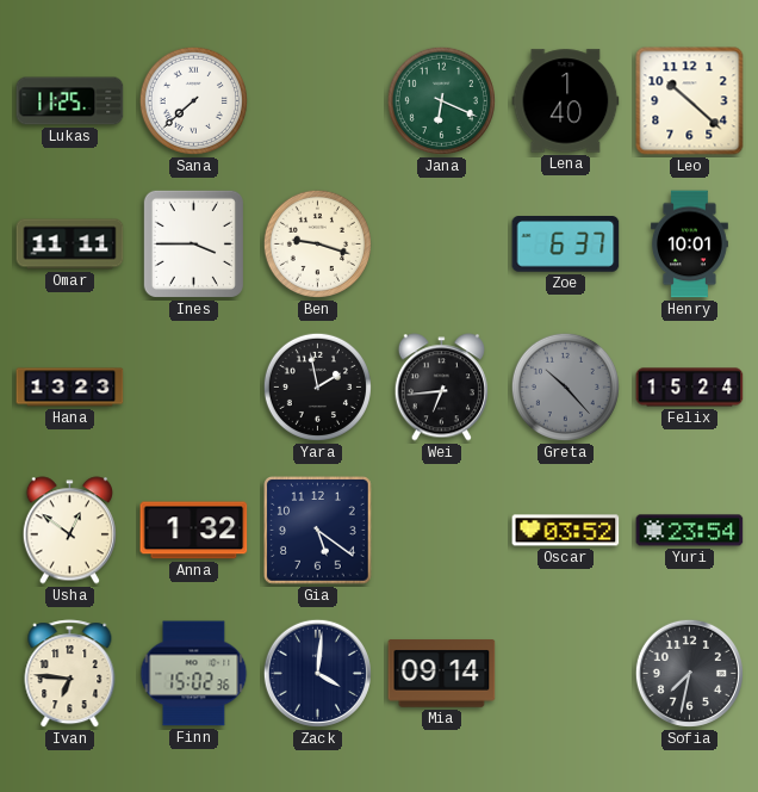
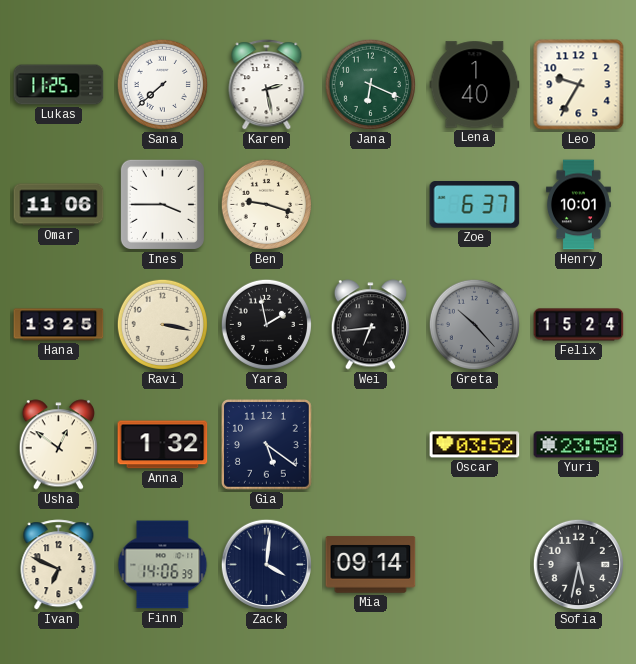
Karen: none -> 2:28
Leo: 10:22 -> 9:35
Omar: 11:11 -> 11:06
Hana: 13:23 -> 13:25
Ravi: none -> 3:17
Yuri: 23:54 -> 23:58
Ivan: 6:46 -> 6:49
Finn: 15:02 -> 14:06
Sofia: 7:32 -> 5:32
